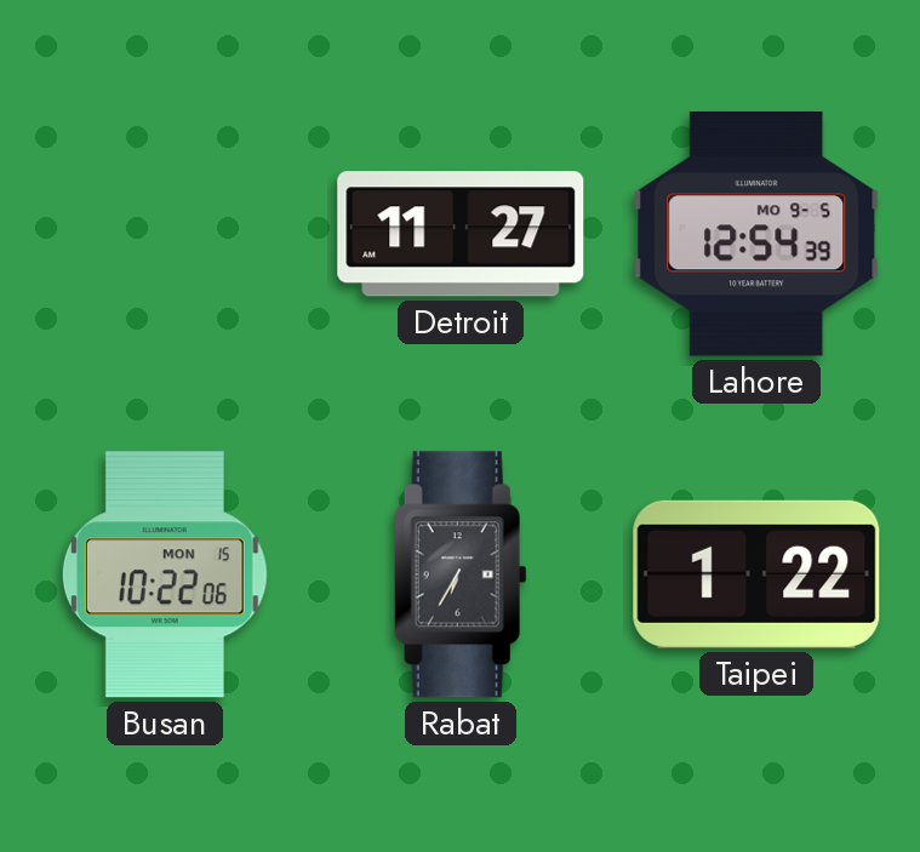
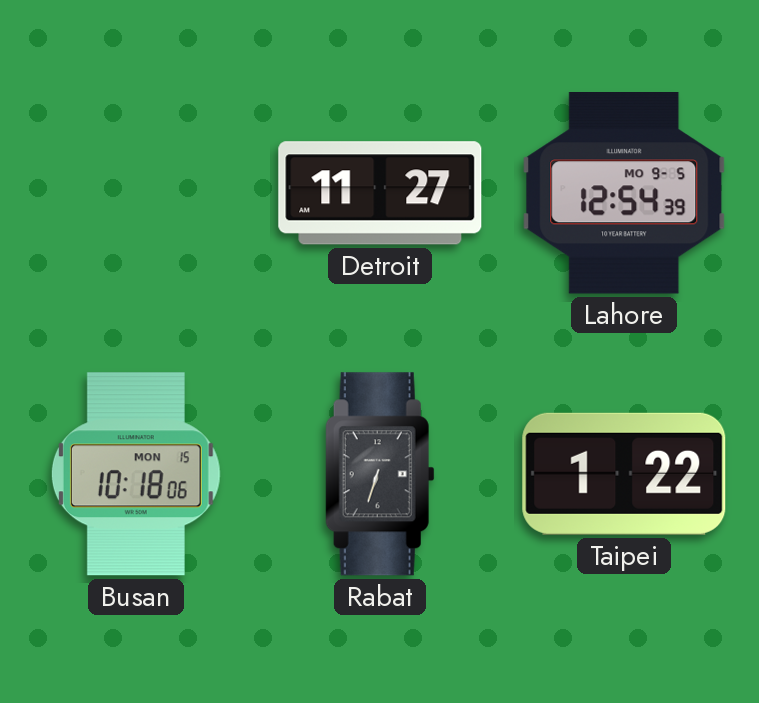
Busan: 10:22 -> 10:18
Rabat: 6:35 -> 6:33
